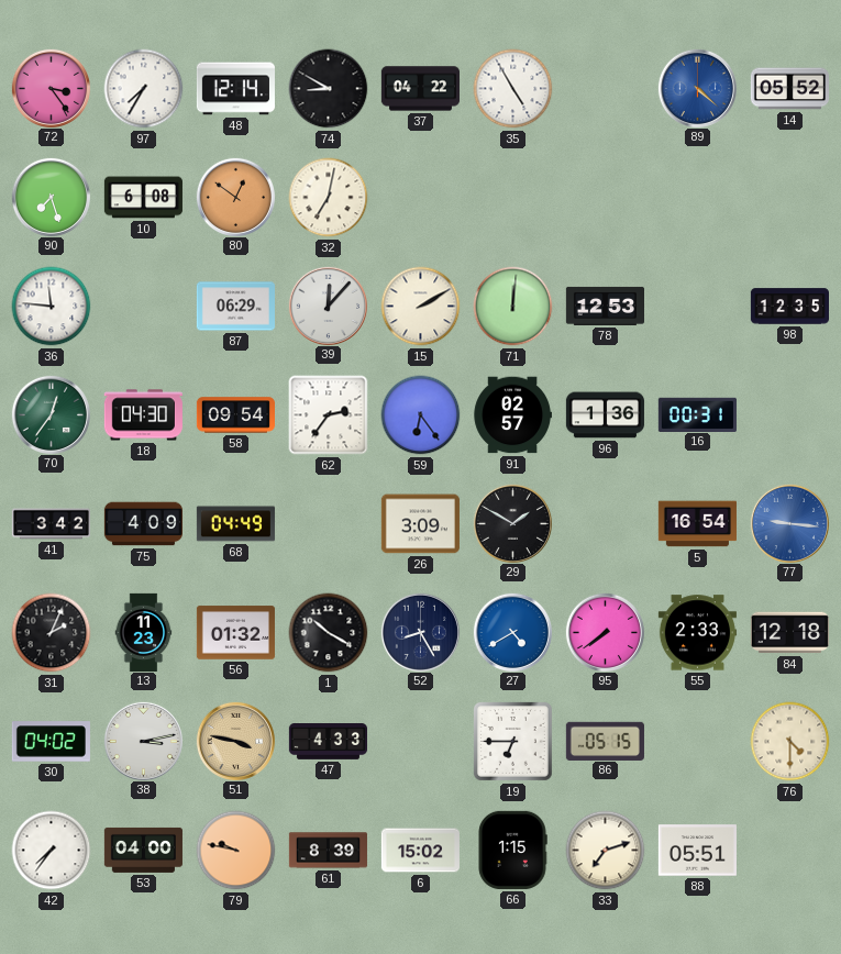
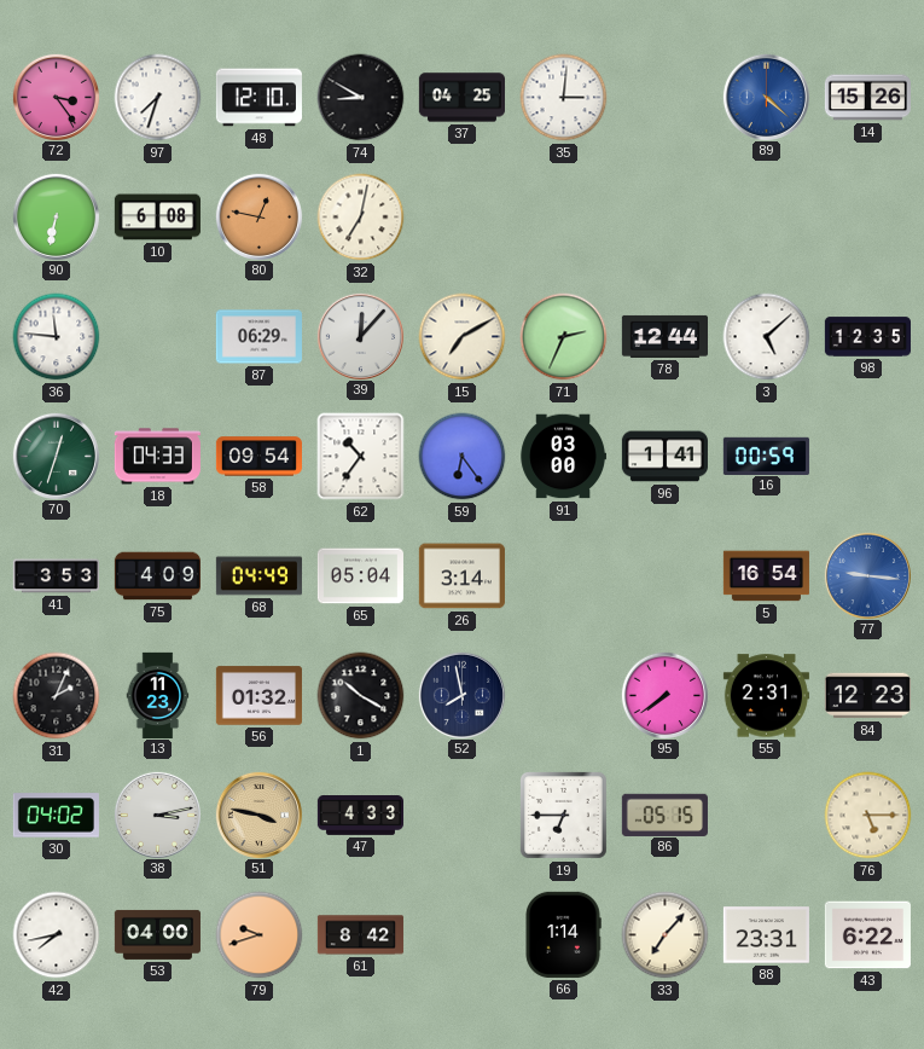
97: 7:35 -> 7:33
48: 12:14 -> 12:10
37: 04:22 -> 04:25
35: 4:55 -> 3:01
14: 05:52 -> 15:26
90: 7:27 -> 6:32
80: 12:51 -> 12:47
15: 2:10 -> 7:10
71: 12:01 -> 2:34
78: 12:53 -> 12:44
3: none -> 5:08
70: 12:36 -> 12:33
18: 04:30 -> 04:33
62: 2:36 -> 10:36
91: 02:57 -> 03:00
96: 1:36 -> 1:41
16: 00:31 -> 00:59
41: 3:42 -> 3:53
65: none -> 05:04
26: 3:09 -> 3:14
29: 1:50 -> none
52: 8:25 -> 7:58
27: 4:40 -> none
55: 2:33 -> 2:31
84: 12:18 -> 12:23
76: 4:30 -> 5:15
42: 7:36 -> 7:43
79: 9:47 -> 9:42
61: 8:39 -> 8:42
6: 15:02 -> none
66: 1:15 -> 1:14
33: 7:12 -> 7:07
88: 05:51 -> 23:31
43: none -> 6:22
